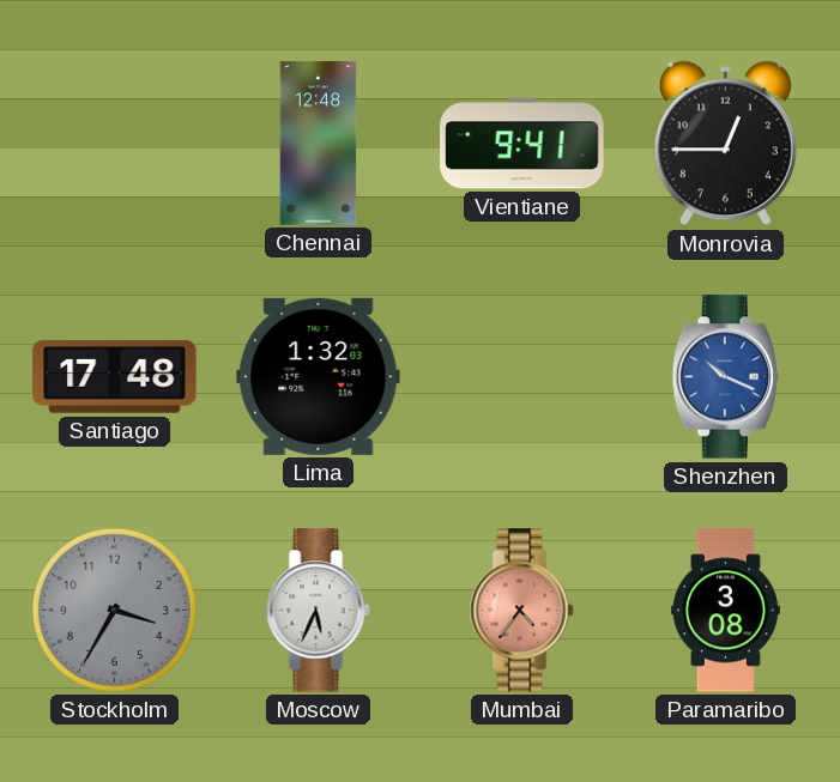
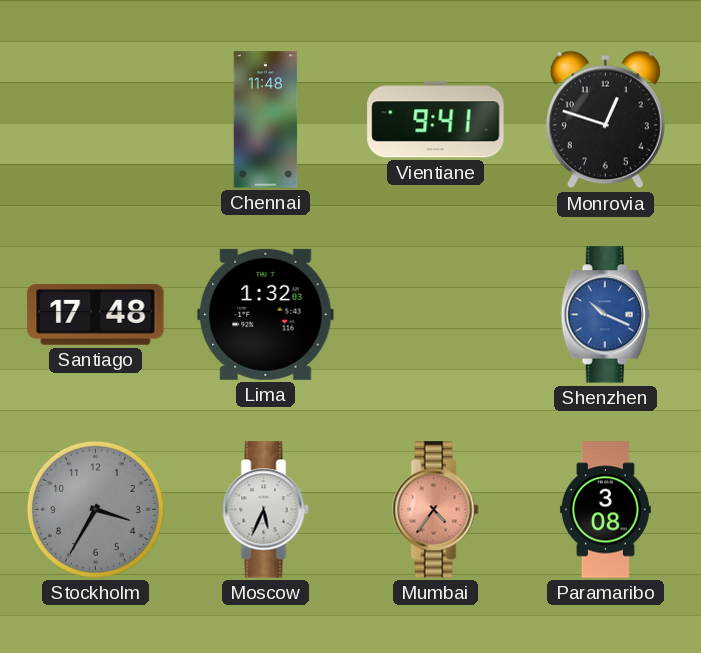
Chennai: 12:48 -> 11:48
Monrovia: 12:45 -> 12:48
